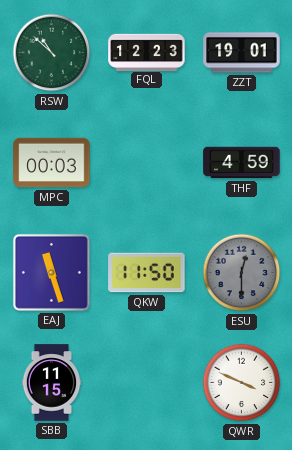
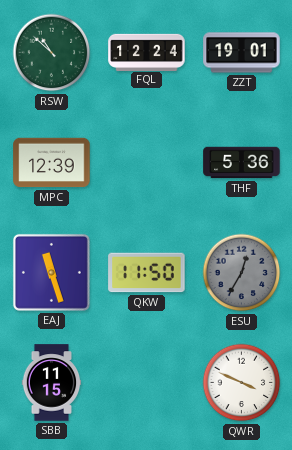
FQL: 12:23 -> 12:24
MPC: 00:03 -> 12:39
THF: 4:59 -> 5:36
ESU: 12:30 -> 12:35
